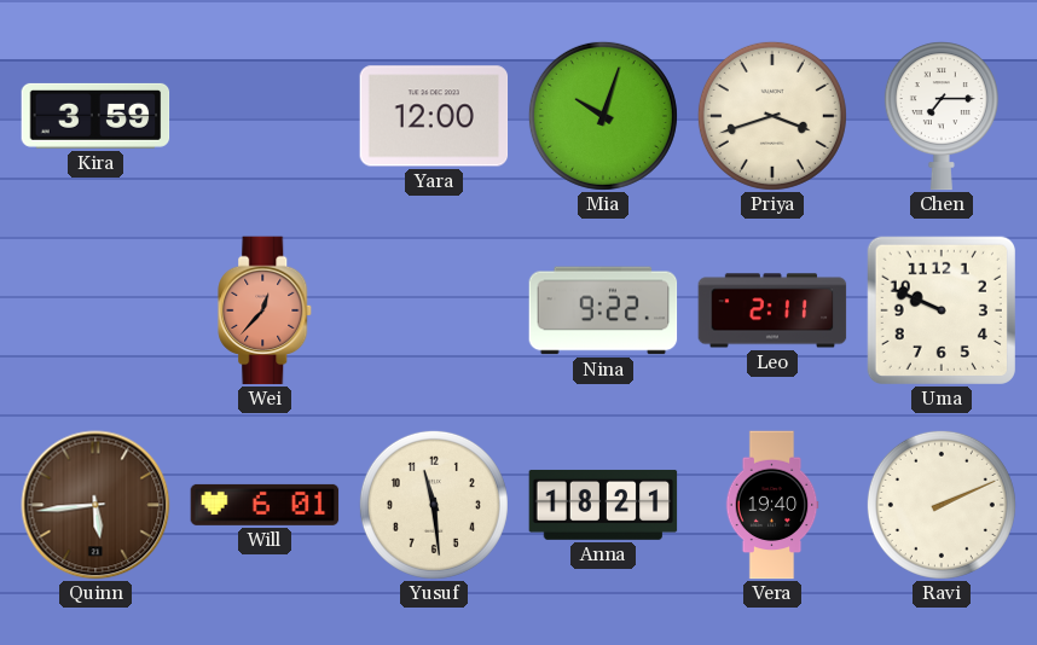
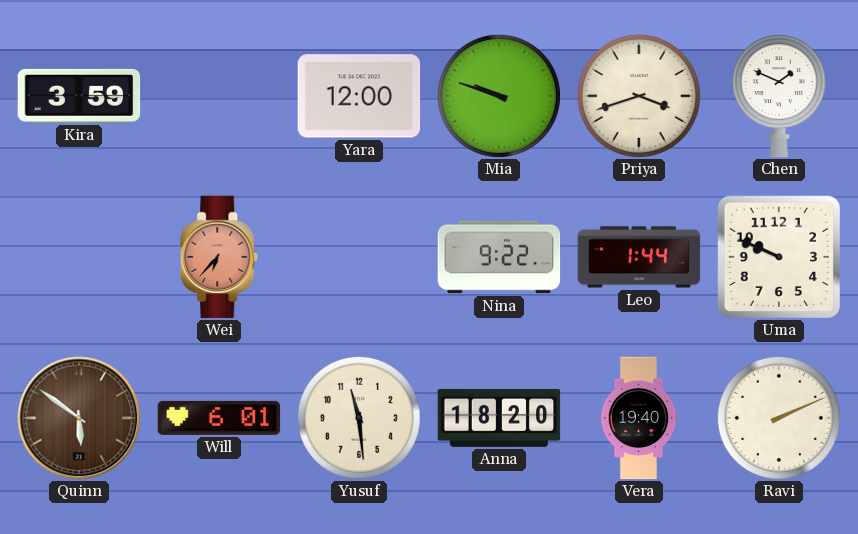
Mia: 10:03 -> 9:48
Chen: 7:15 -> 1:49
Wei: 12:37 -> 6:37
Leo: 2:11 -> 1:44
Quinn: 5:44 -> 5:51
Anna: 18:21 -> 18:20
